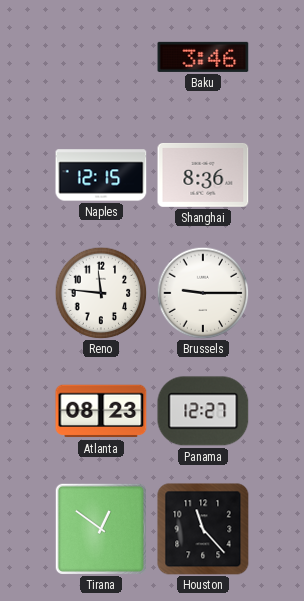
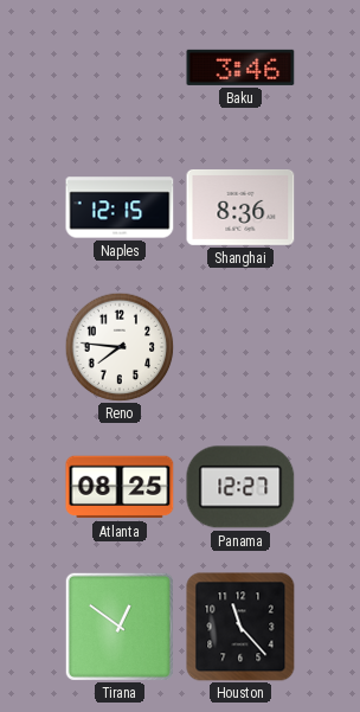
Reno: 11:46 -> 7:46
Brussels: 9:15 -> none
Atlanta: 08:23 -> 08:25
